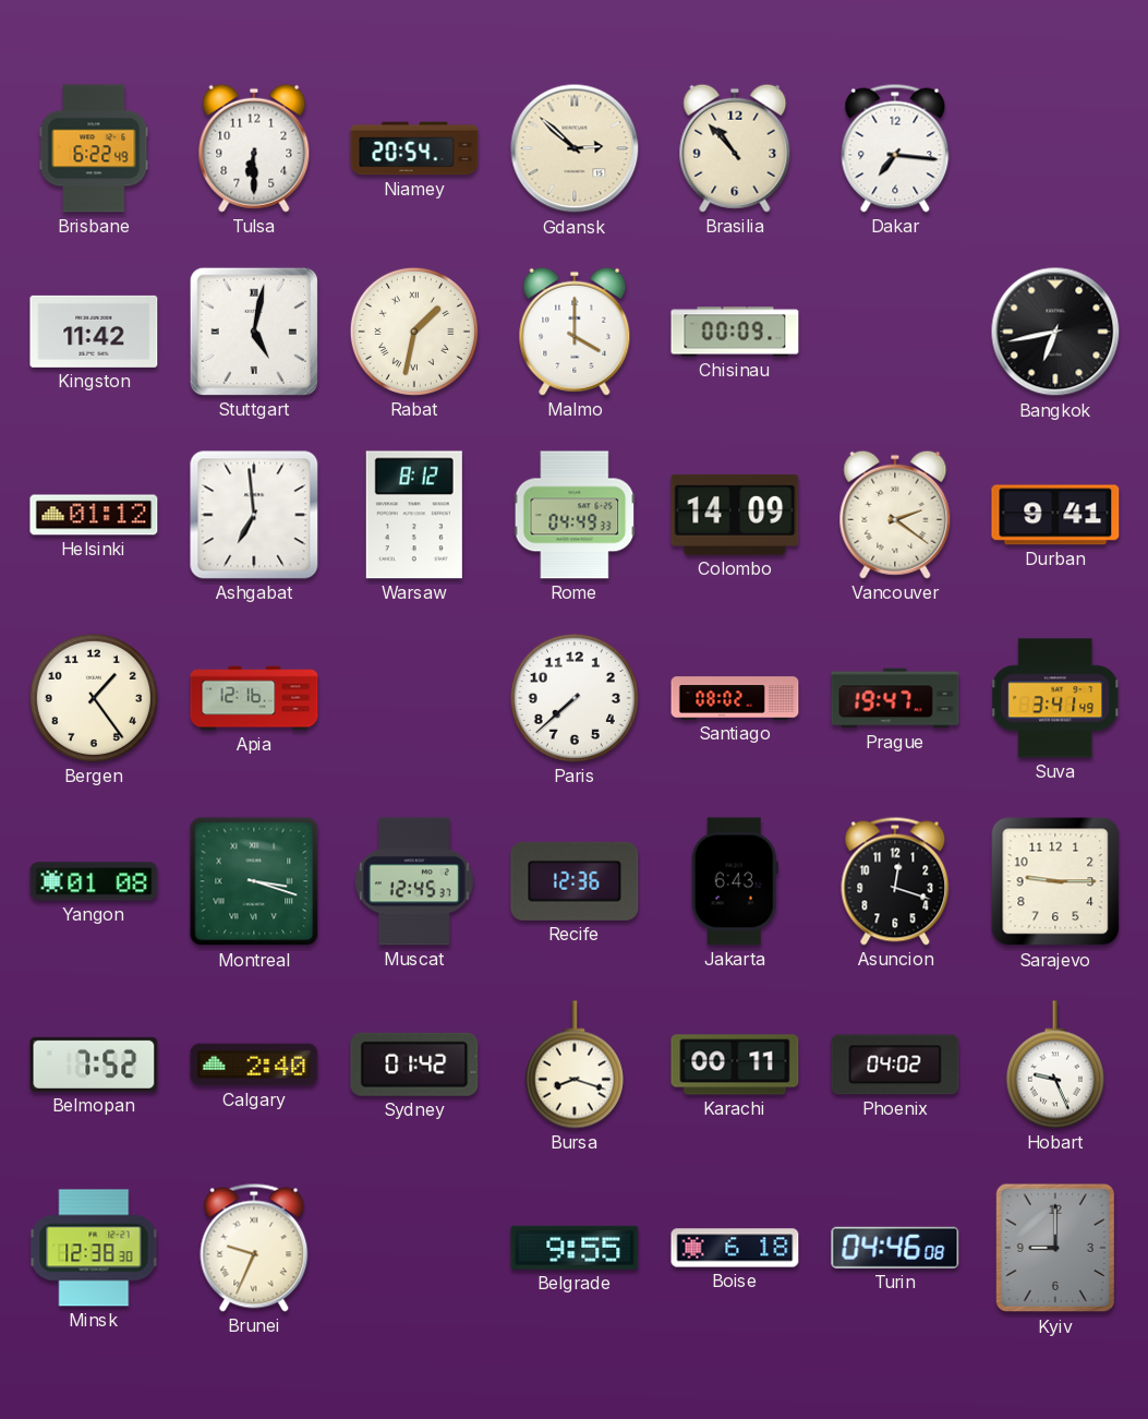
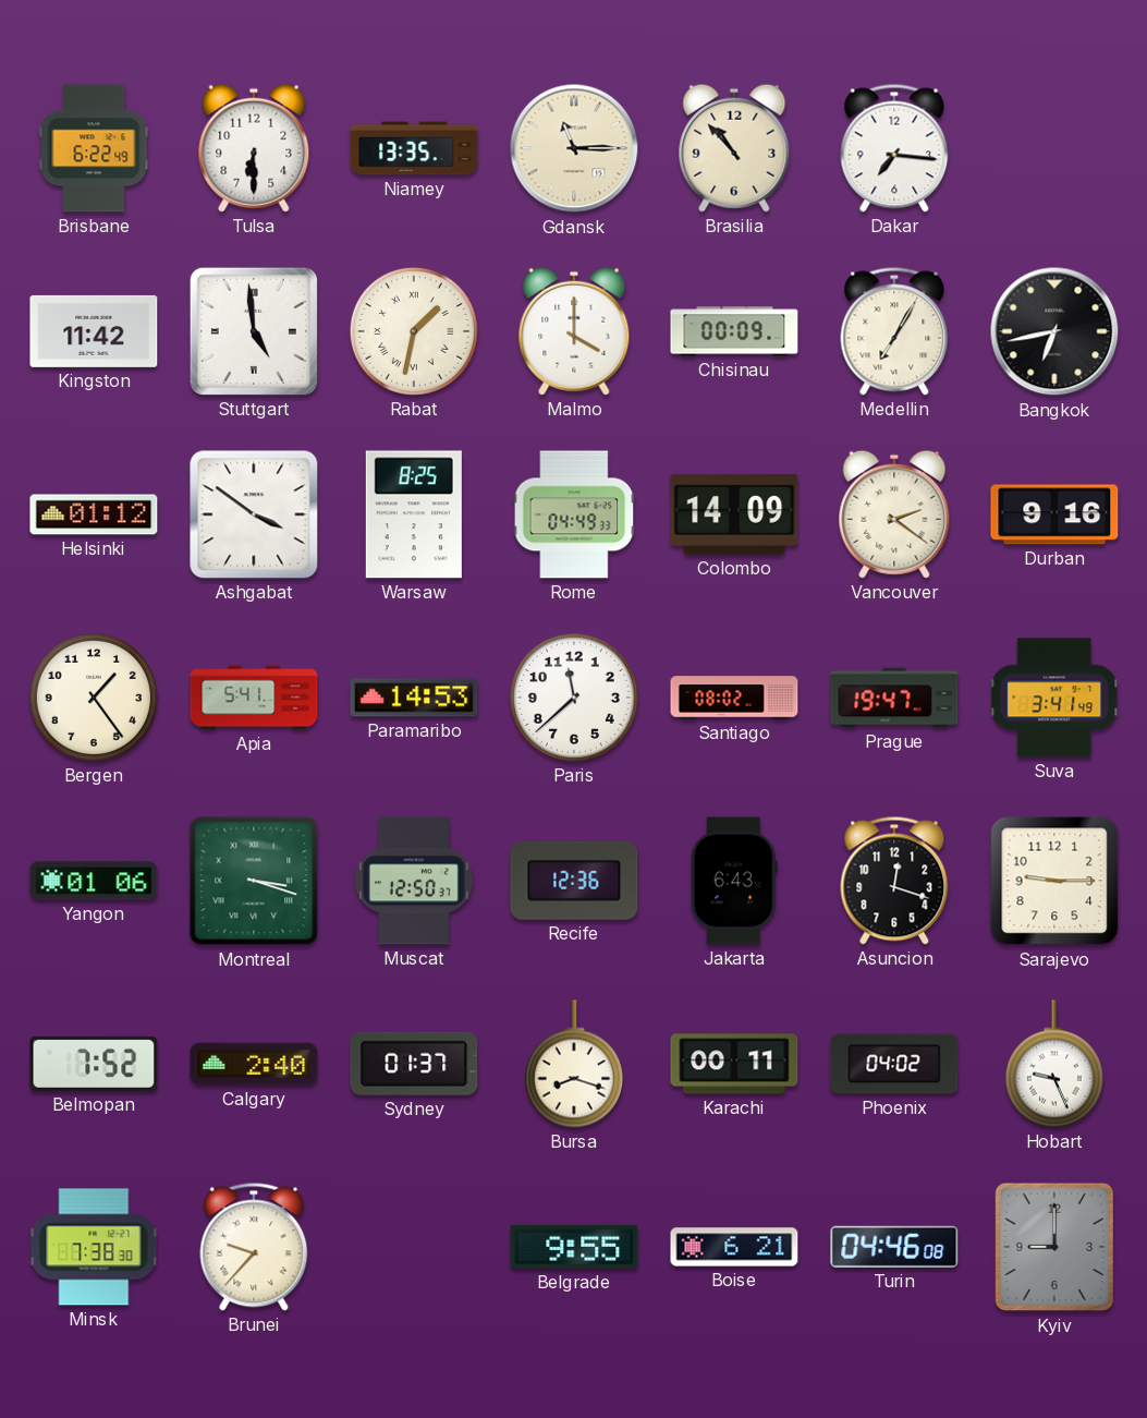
Niamey: 20:54 -> 13:35
Gdansk: 2:52 -> 11:15
Stuttgart: 5:02 -> 4:59
Medellin: none -> 7:05
Ashgabat: 6:59 -> 3:51
Warsaw: 8:12 -> 8:25
Durban: 9:41 -> 9:16
Apia: 12:16 -> 5:41
Paramaribo: none -> 14:53
Paris: 7:38 -> 11:38
Yangon: 01:08 -> 01:06
Muscat: 12:45 -> 12:50
Sydney: 01:42 -> 01:37
Minsk: 12:38 -> 7:38
Brunei: 9:34 -> 9:37
Boise: 6:18 -> 6:21
